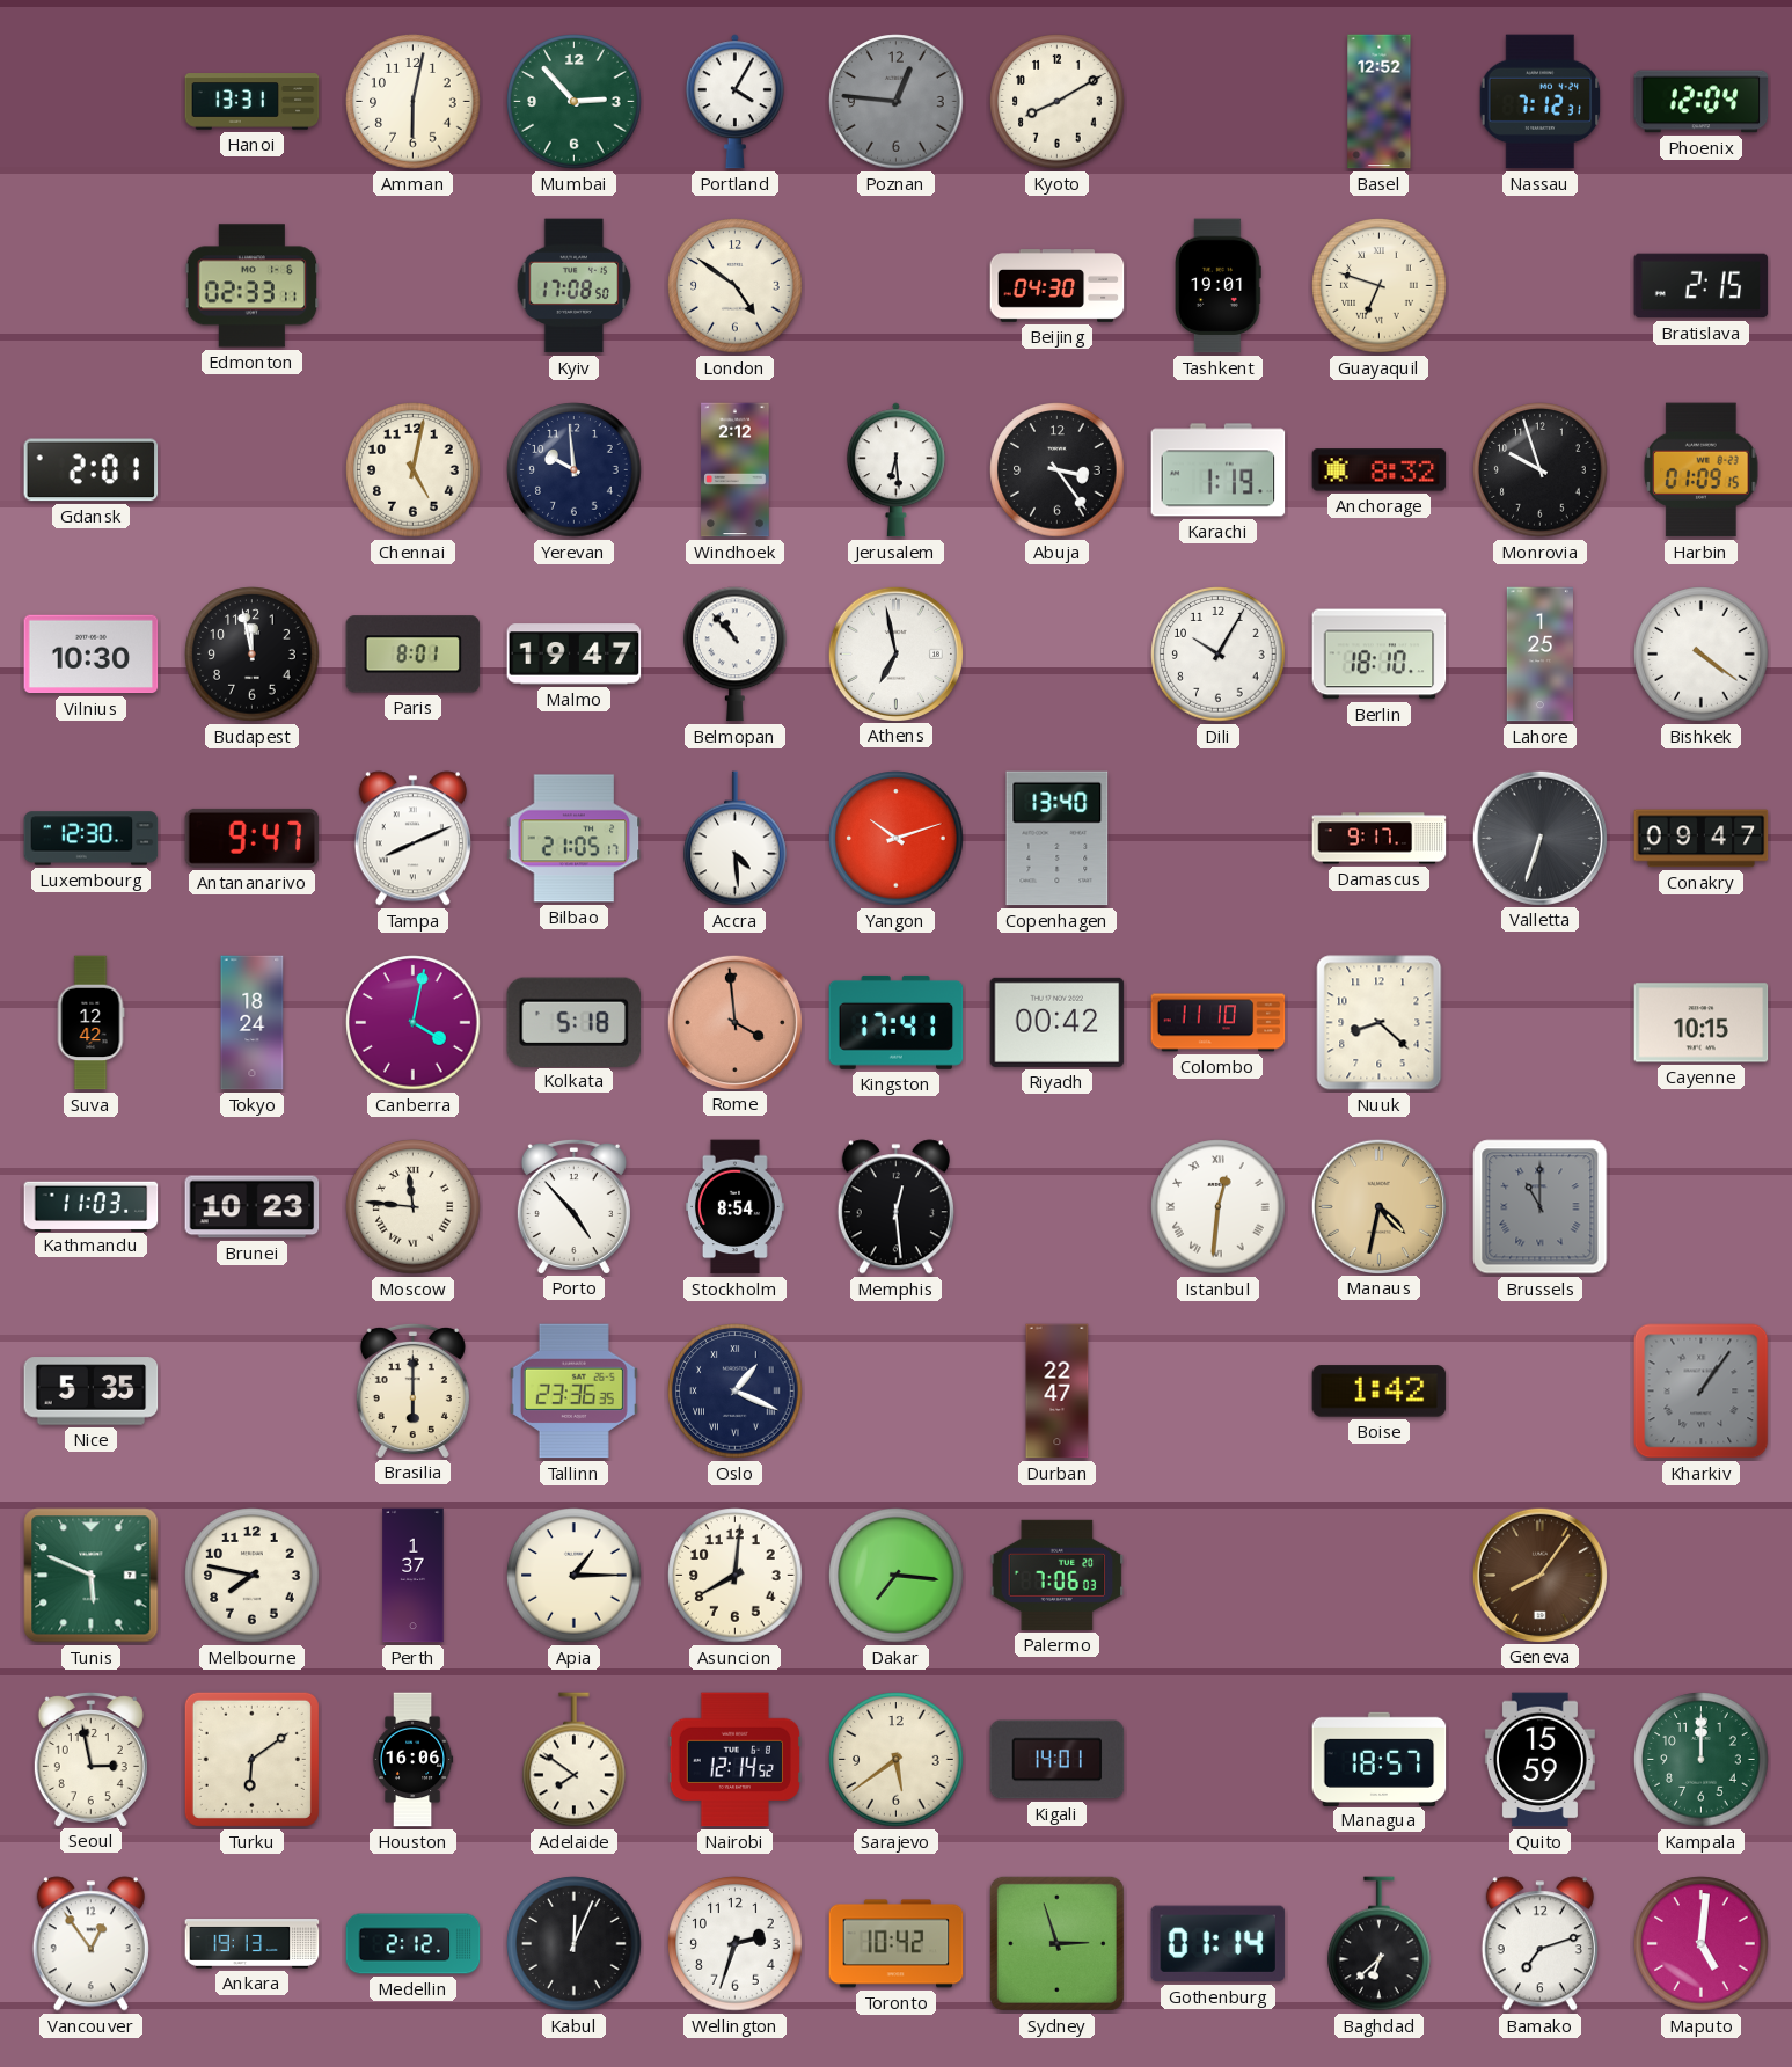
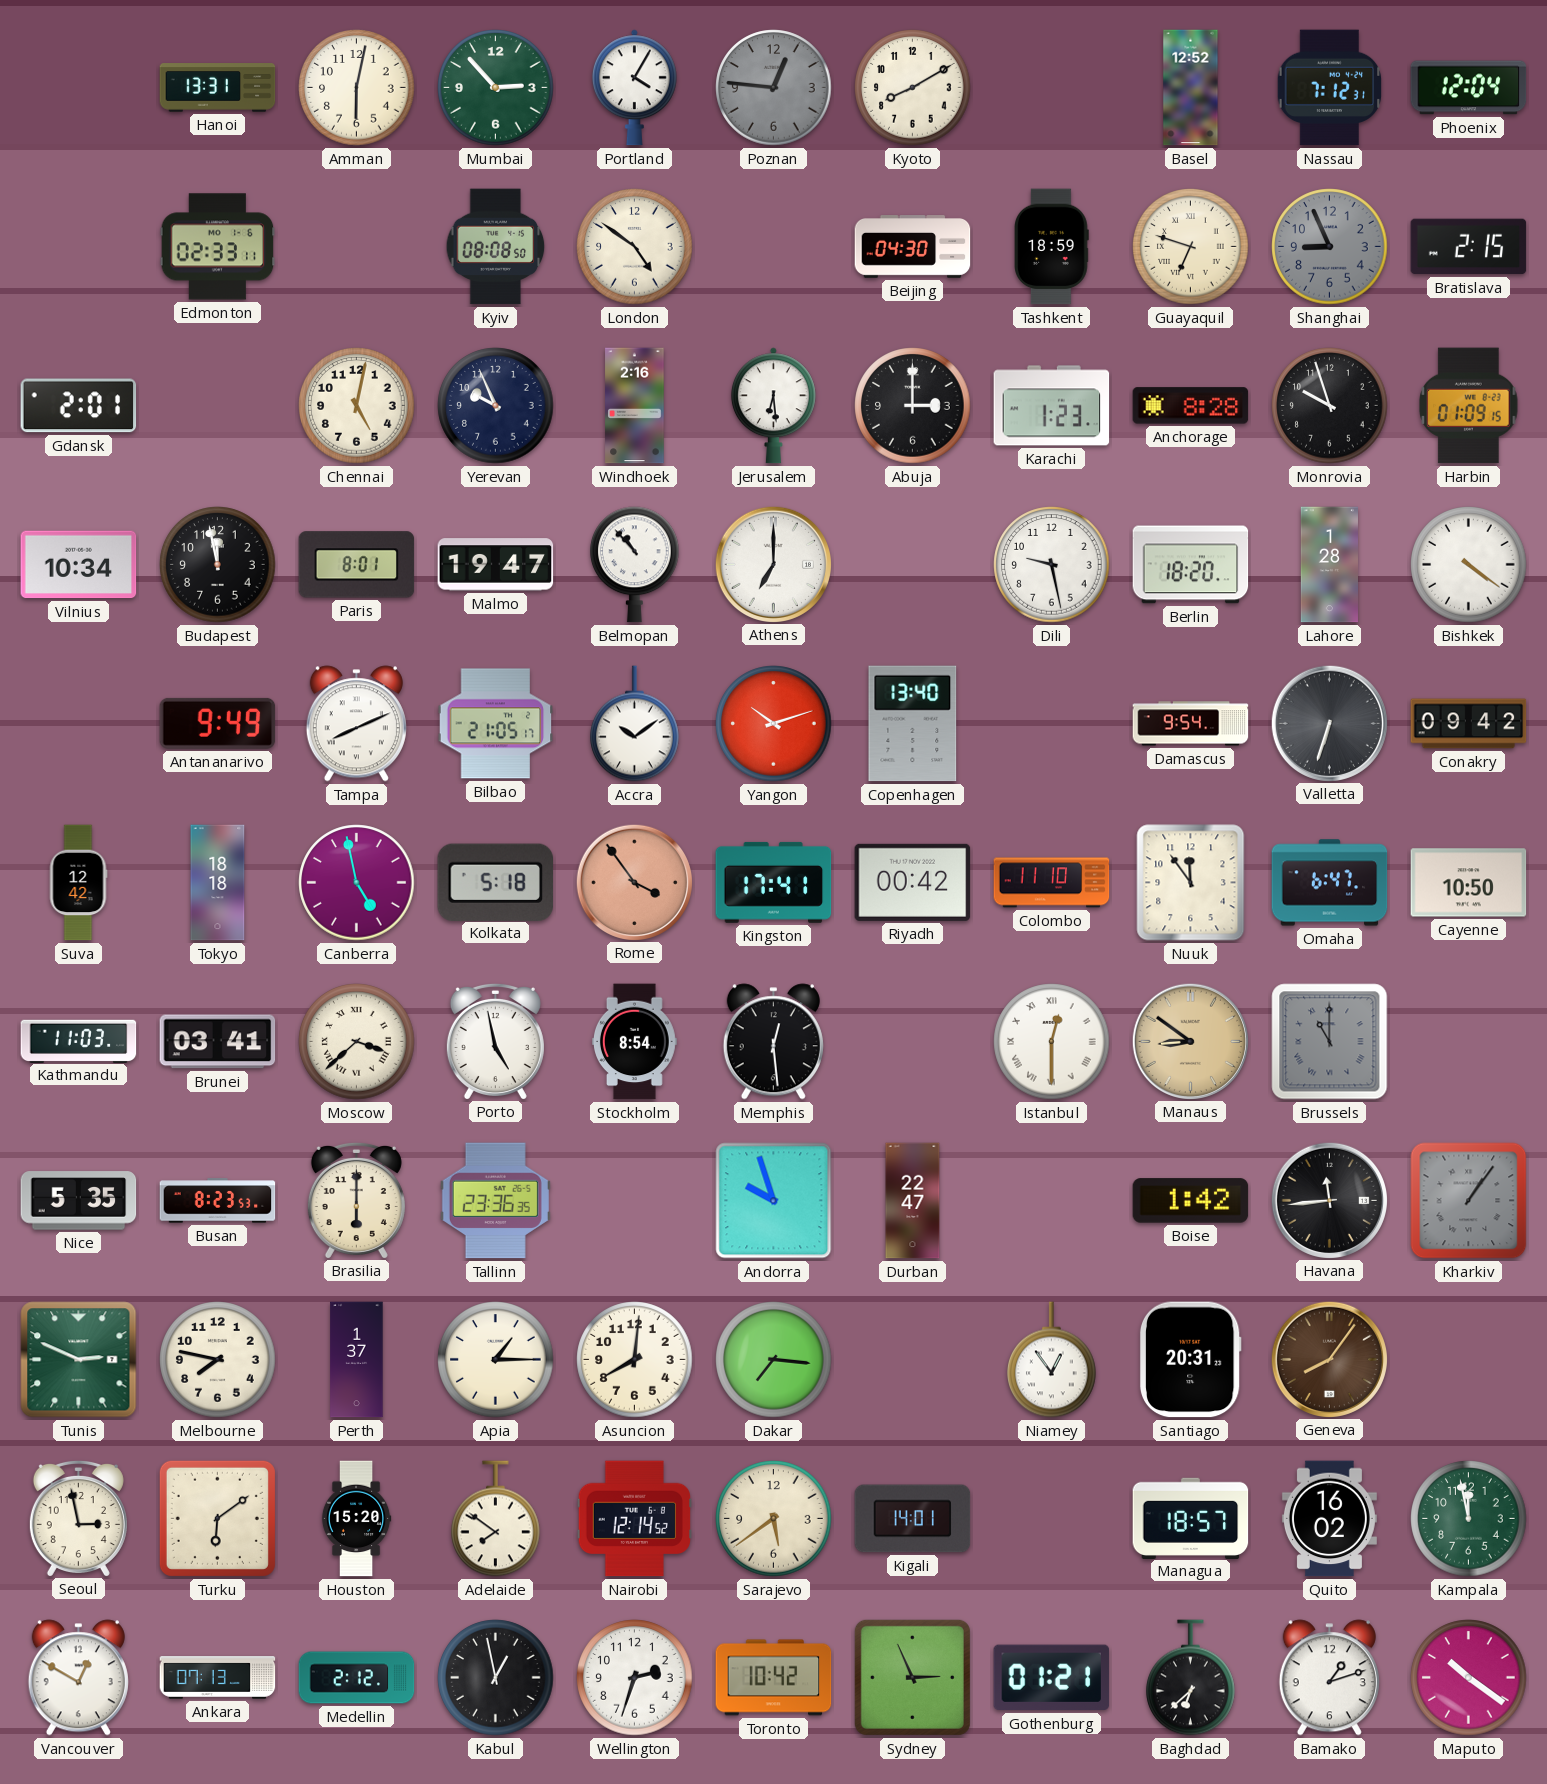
Kyiv: 17:08 -> 08:08
Tashkent: 19:01 -> 18:59
Shanghai: none -> 8:56
Yerevan: 9:59 -> 9:56
Windhoek: 2:12 -> 2:16
Abuja: 3:24 -> 3:00
Karachi: 1:19 -> 1:23
Anchorage: 8:32 -> 8:28
Vilnius: 10:30 -> 10:34
Athens: 6:58 -> 7:00
Dili: 10:05 -> 9:28
Berlin: 18:10 -> 18:20
Lahore: 1:25 -> 1:28
Luxembourg: 12:30 -> none
Antananarivo: 9:47 -> 9:49
Accra: 4:29 -> 10:09
Damascus: 9:17 -> 9:54
Conakry: 09:47 -> 09:42
Tokyo: 18:24 -> 18:18
Canberra: 4:02 -> 4:58
Rome: 3:59 -> 3:54
Nuuk: 8:22 -> 11:54
Omaha: none -> 6:47
Cayenne: 10:15 -> 10:50
Brunei: 10:23 -> 03:41
Moscow: 11:46 -> 3:38
Porto: 4:53 -> 4:58
Istanbul: 12:31 -> 12:30
Manaus: 4:32 -> 8:51
Busan: none -> 8:23
Oslo: 1:19 -> none
Andorra: none -> 9:57
Havana: none -> 11:44
Tunis: 5:49 -> 2:49
Palermo: 7:06 -> none
Niamey: none -> 12:54
Santiago: none -> 20:31
Houston: 16:06 -> 15:20
Quito: 15:59 -> 16:02
Kampala: 12:00 -> 11:58
Vancouver: 12:54 -> 12:50
Ankara: 19:13 -> 07:13
Kabul: 12:04 -> 12:58
Sydney: 2:57 -> 2:56
Gothenburg: 01:14 -> 01:21
Bamako: 7:12 -> 1:12
Maputo: 5:01 -> 10:21
